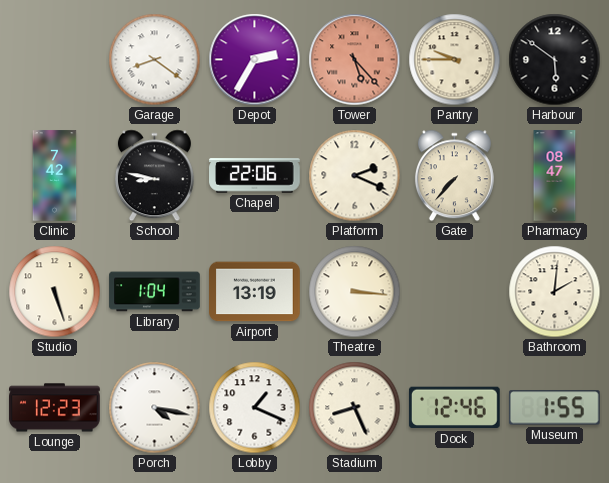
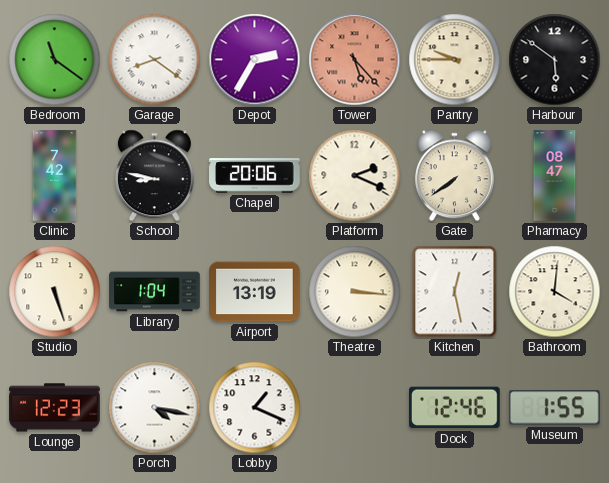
Bedroom: none -> 11:21
Chapel: 22:06 -> 20:06
Gate: 7:37 -> 7:39
Kitchen: none -> 12:28
Bathroom: 2:01 -> 4:01
Stadium: 8:26 -> none
